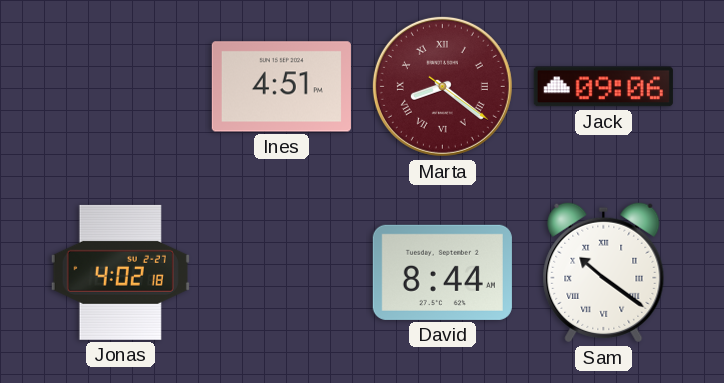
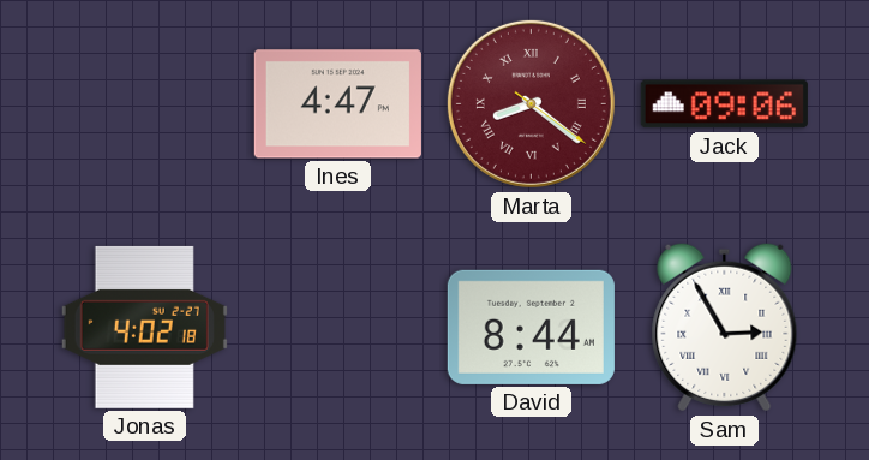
Ines: 4:51 -> 4:47
Sam: 10:21 -> 2:55
